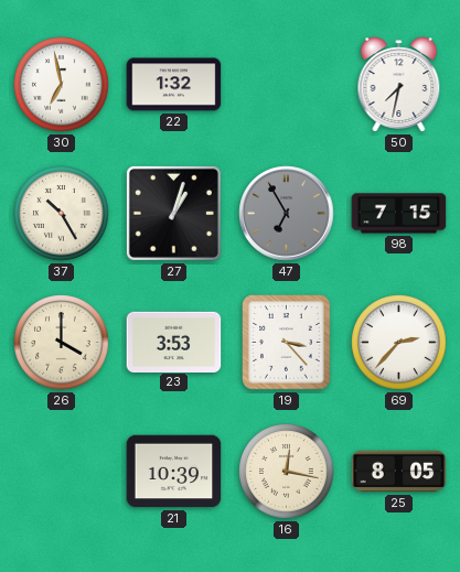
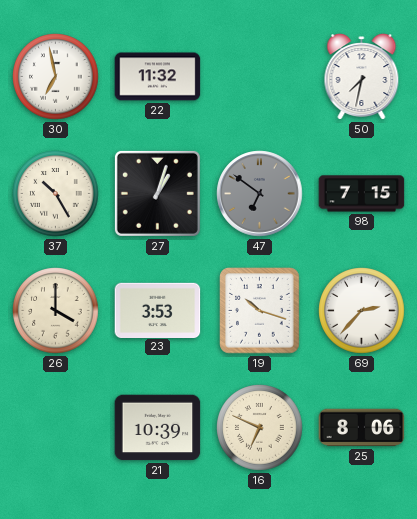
22: 1:32 -> 11:32
47: 6:55 -> 6:51
19: 3:23 -> 10:18
16: 12:17 -> 6:49
25: 8:05 -> 8:06
